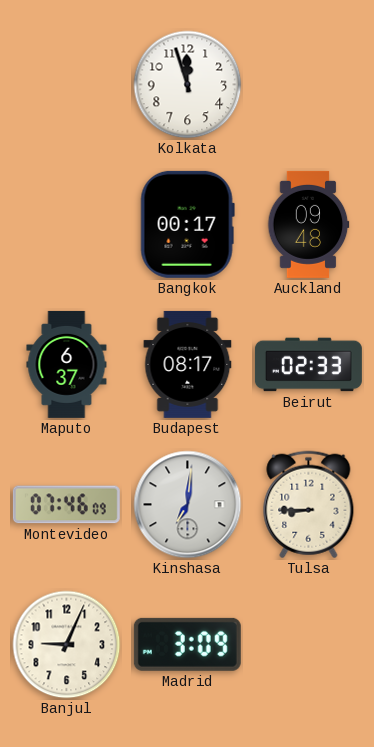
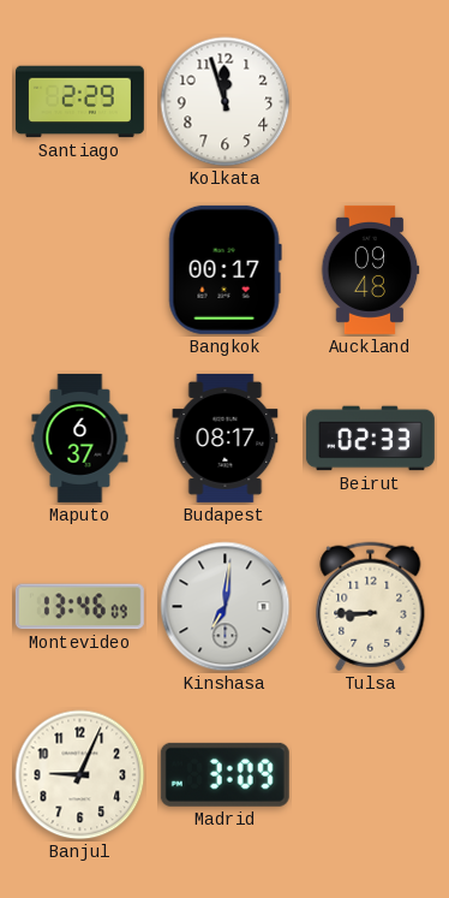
Santiago: none -> 2:29
Montevideo: 07:46 -> 13:46
